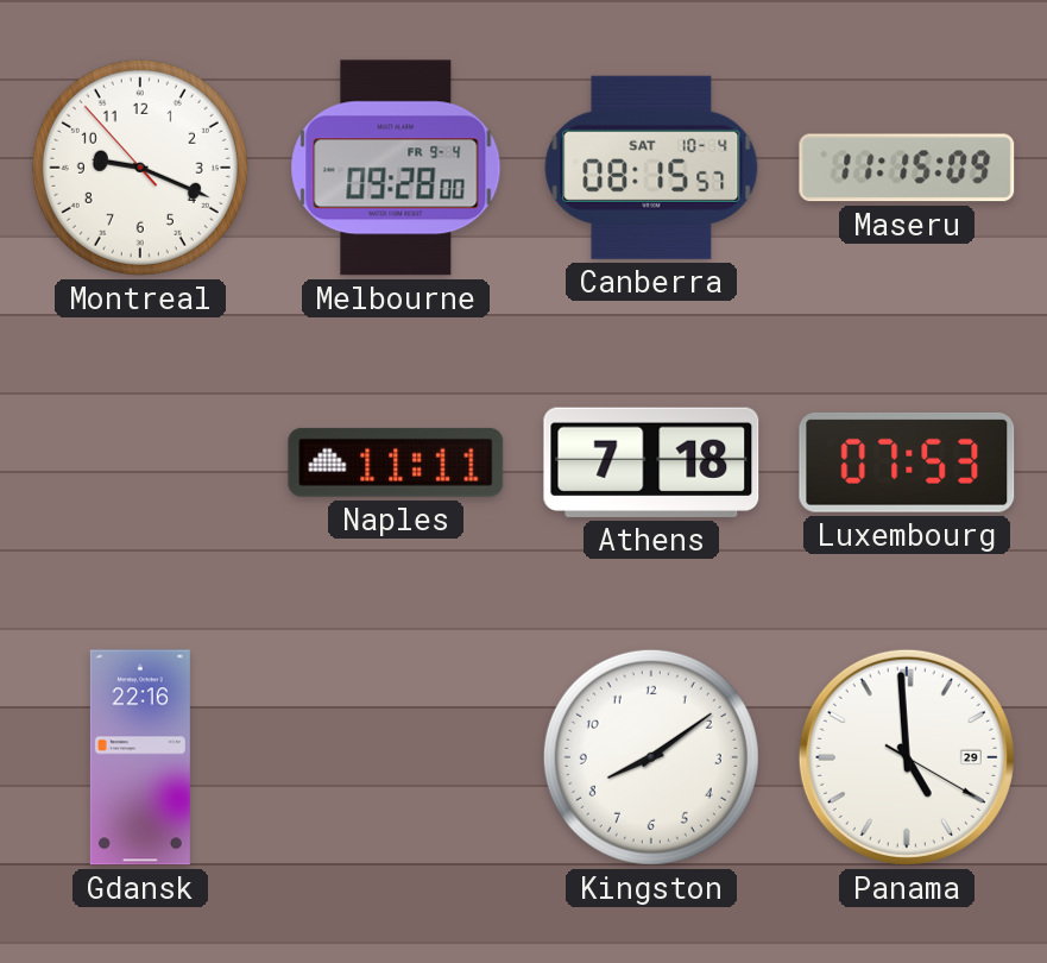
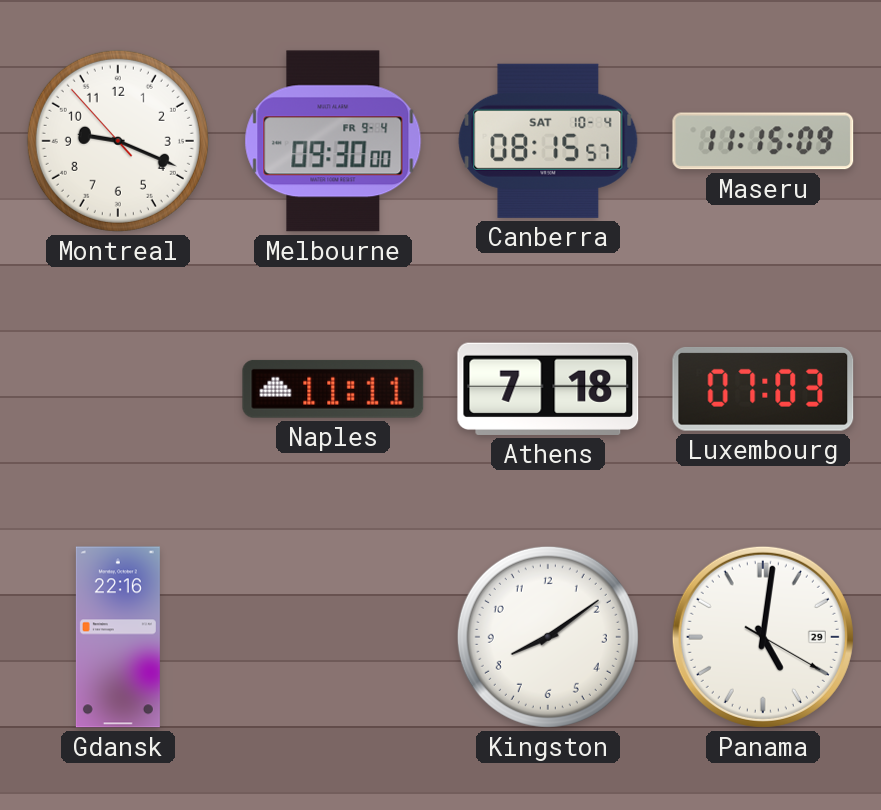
Melbourne: 09:28 -> 09:30
Luxembourg: 07:53 -> 07:03
Panama: 4:59 -> 5:01
